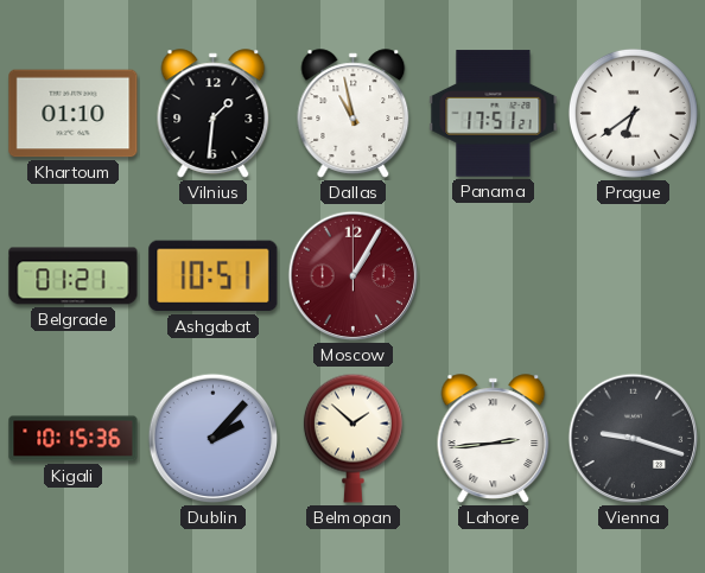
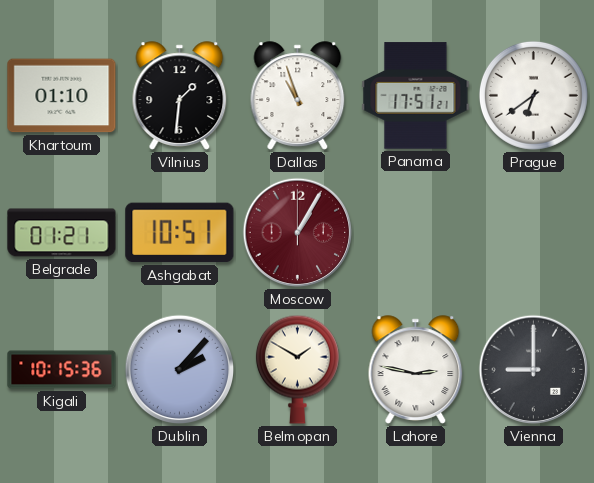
Dallas: 10:58 -> 10:57
Belmopan: 1:52 -> 1:50
Lahore: 2:44 -> 2:47
Vienna: 9:18 -> 9:00
